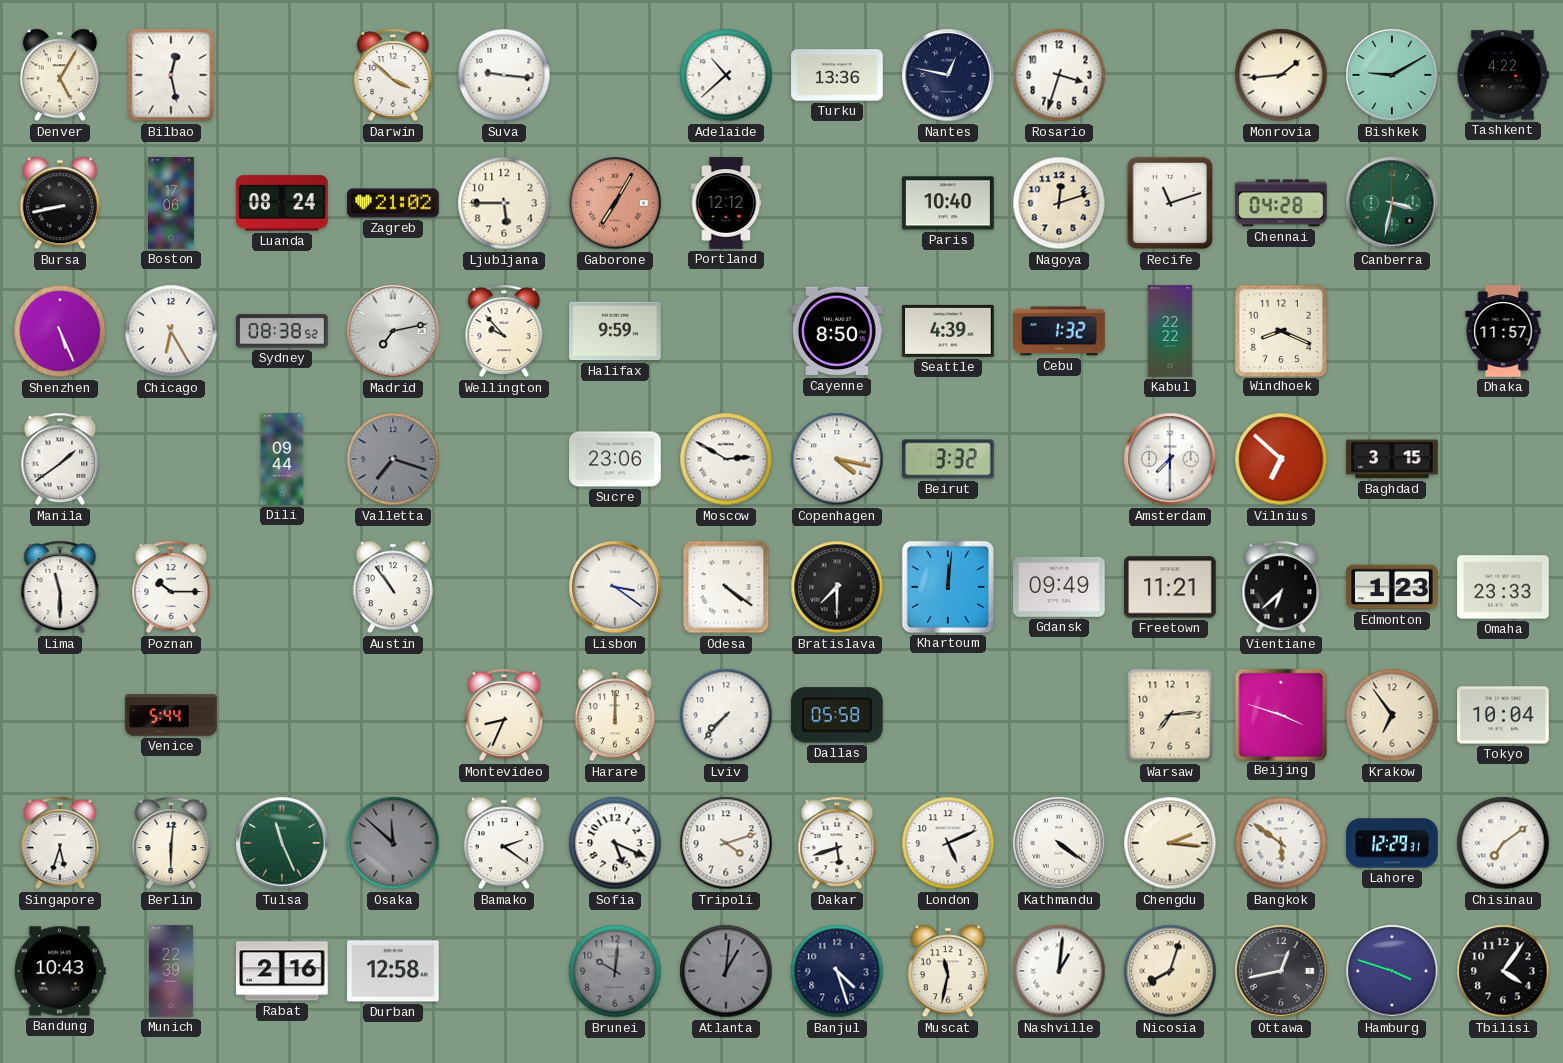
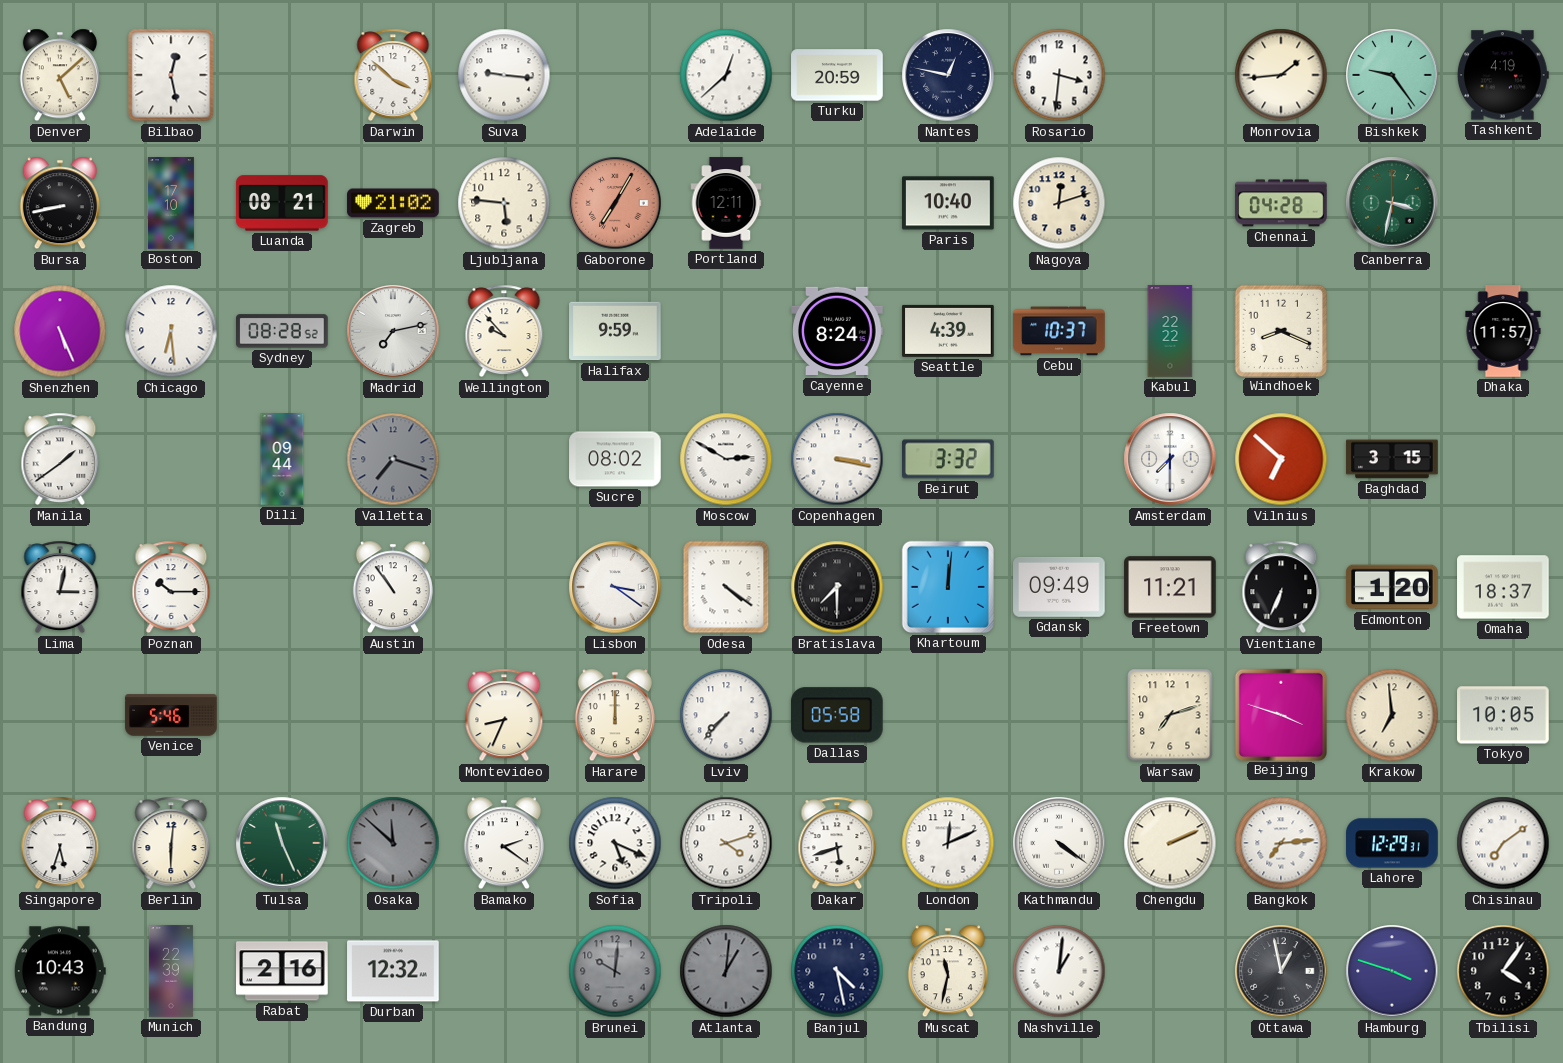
Denver: 5:05 -> 5:08
Adelaide: 10:38 -> 12:38
Turku: 13:36 -> 20:59
Rosario: 3:33 -> 3:31
Bishkek: 9:10 -> 9:24
Tashkent: 4:22 -> 4:19
Boston: 17:06 -> 17:10
Luanda: 08:24 -> 08:21
Ljubljana: 5:45 -> 5:46
Portland: 12:12 -> 12:11
Recife: 11:12 -> none
Chicago: 6:25 -> 6:29
Sydney: 08:38 -> 08:28
Cayenne: 8:50 -> 8:24
Cebu: 1:32 -> 10:37
Sucre: 23:06 -> 08:02
Copenhagen: 4:17 -> 3:17
Lima: 11:30 -> 3:02
Vientiane: 6:38 -> 6:34
Edmonton: 1:23 -> 1:20
Omaha: 23:33 -> 18:37
Venice: 5:44 -> 5:46
Warsaw: 7:14 -> 7:12
Krakow: 6:54 -> 6:59
Tokyo: 10:04 -> 10:05
London: 5:11 -> 12:11
Chengdu: 2:16 -> 2:11
Bangkok: 5:51 -> 7:14
Durban: 12:58 -> 12:32
Banjul: 4:27 -> 4:28
Nicosia: 8:03 -> none
Ottawa: 12:43 -> 12:58
